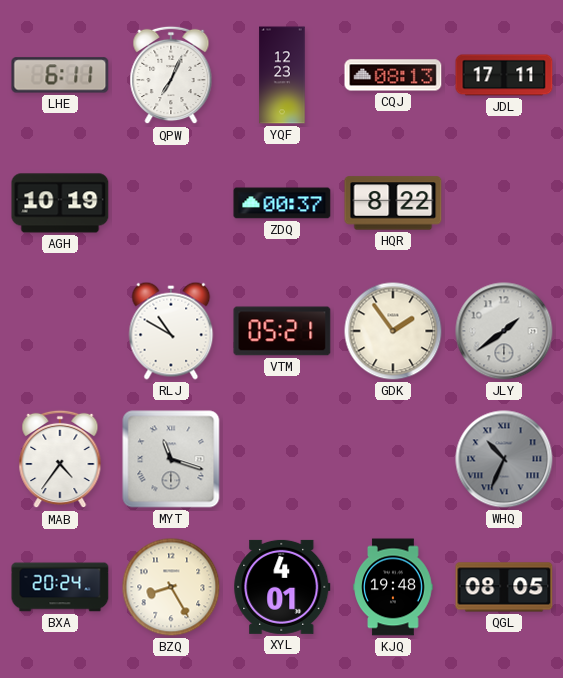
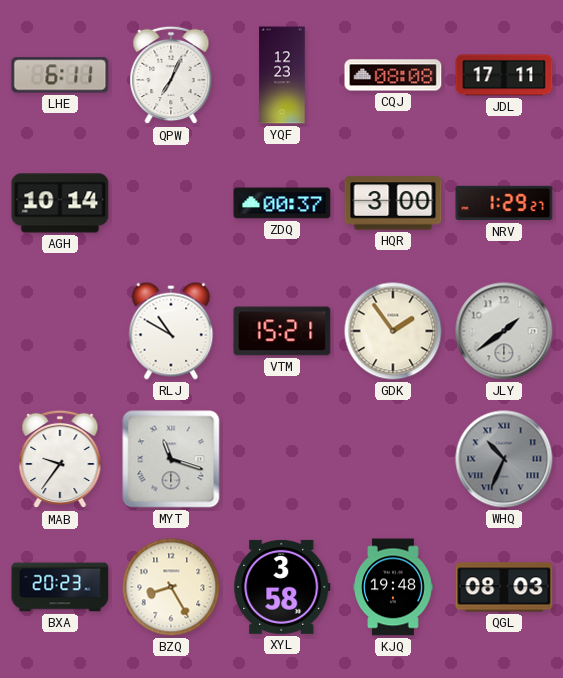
CQJ: 08:13 -> 08:08
AGH: 10:19 -> 10:14
HQR: 8:22 -> 3:00
NRV: none -> 1:29
VTM: 05:21 -> 15:21
MAB: 4:36 -> 9:36
BXA: 20:24 -> 20:23
XYL: 4:01 -> 3:58
QGL: 08:05 -> 08:03
